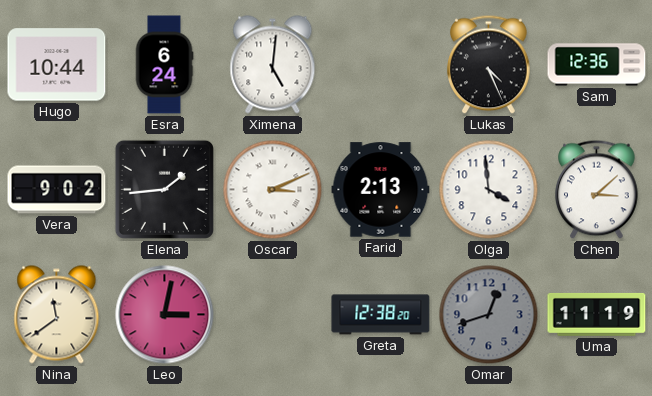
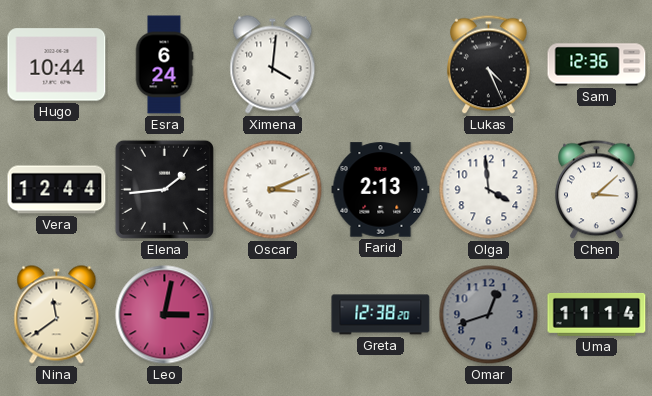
Ximena: 5:01 -> 4:01
Vera: 9:02 -> 12:44
Uma: 11:19 -> 11:14
